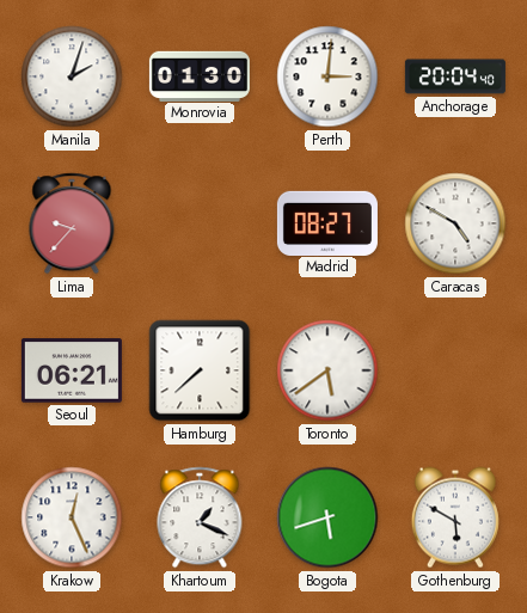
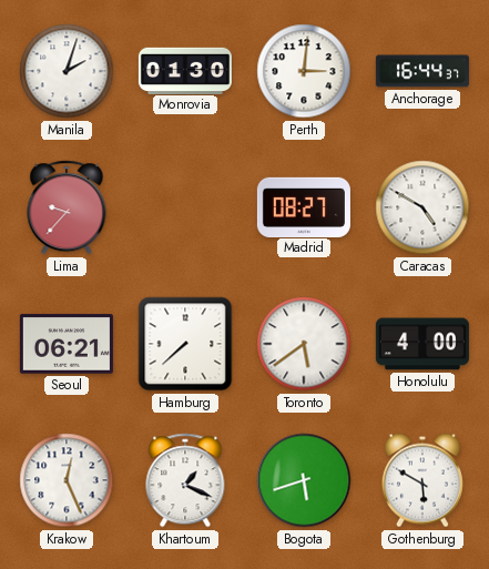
Anchorage: 20:04 -> 16:44
Honolulu: none -> 4:00
